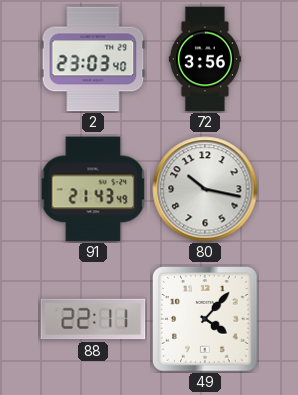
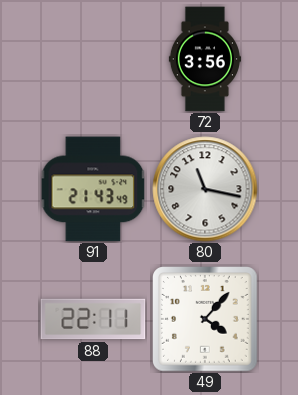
2: 23:03 -> none
80: 10:17 -> 11:17
